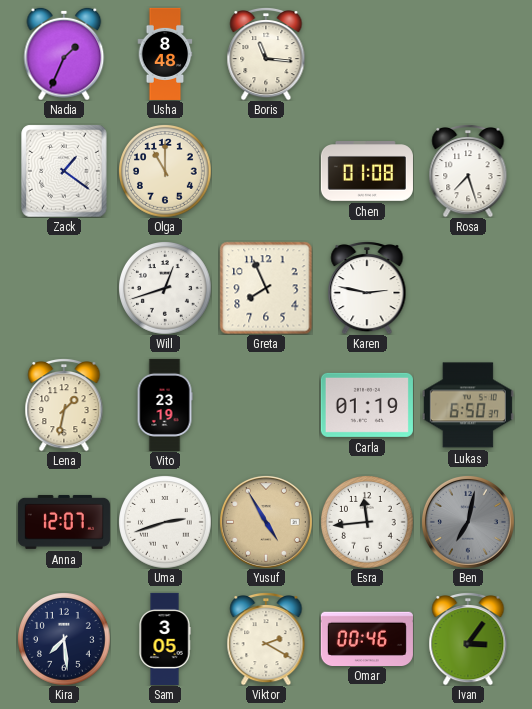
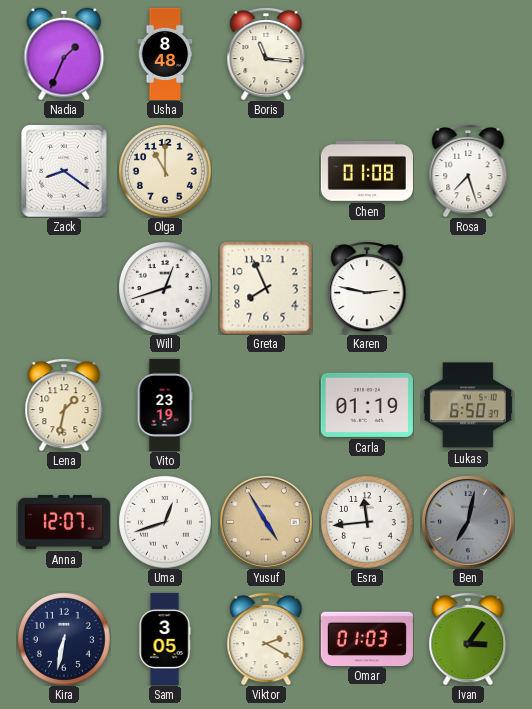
Zack: 1:21 -> 8:21
Uma: 2:42 -> 12:42
Kira: 7:29 -> 6:32
Omar: 00:46 -> 01:03
